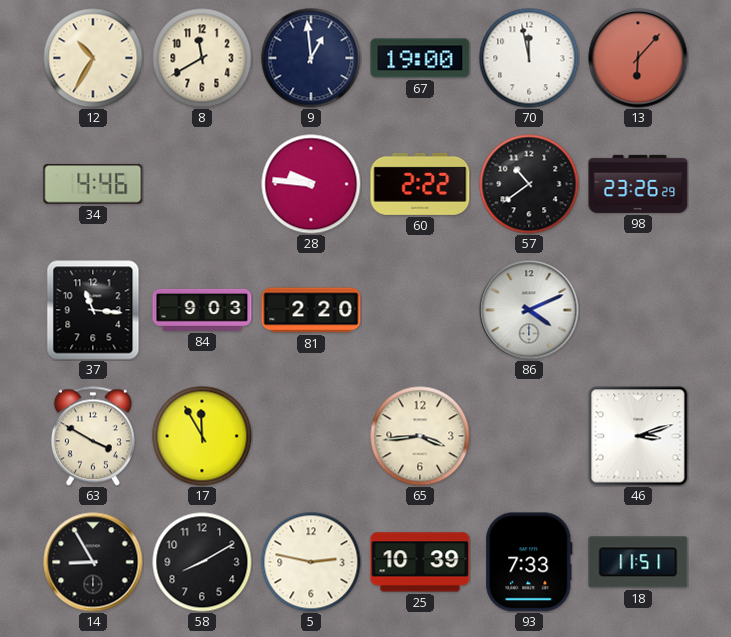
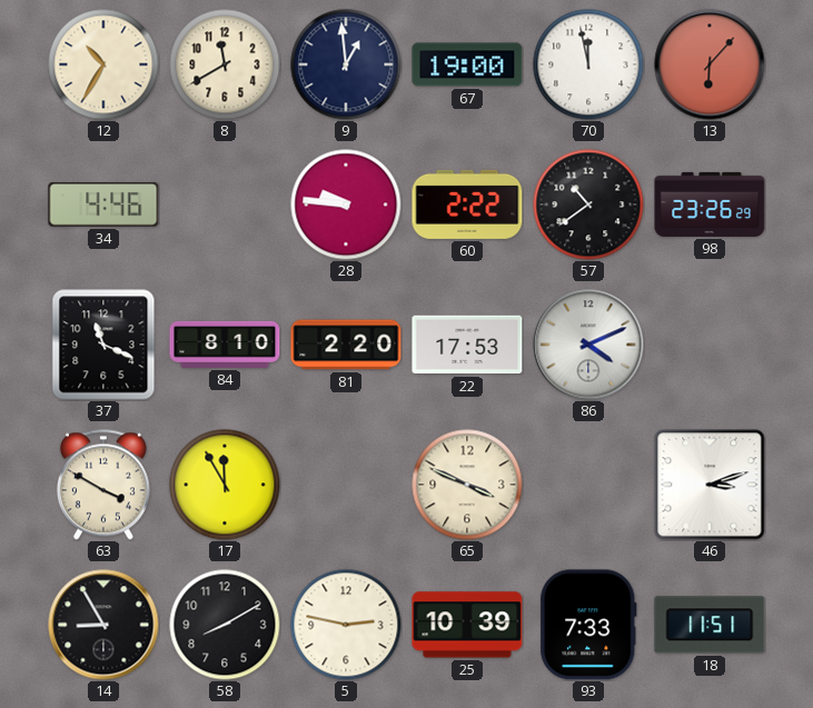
37: 11:16 -> 11:19
84: 9:03 -> 8:10
22: none -> 17:53
65: 3:44 -> 3:49
